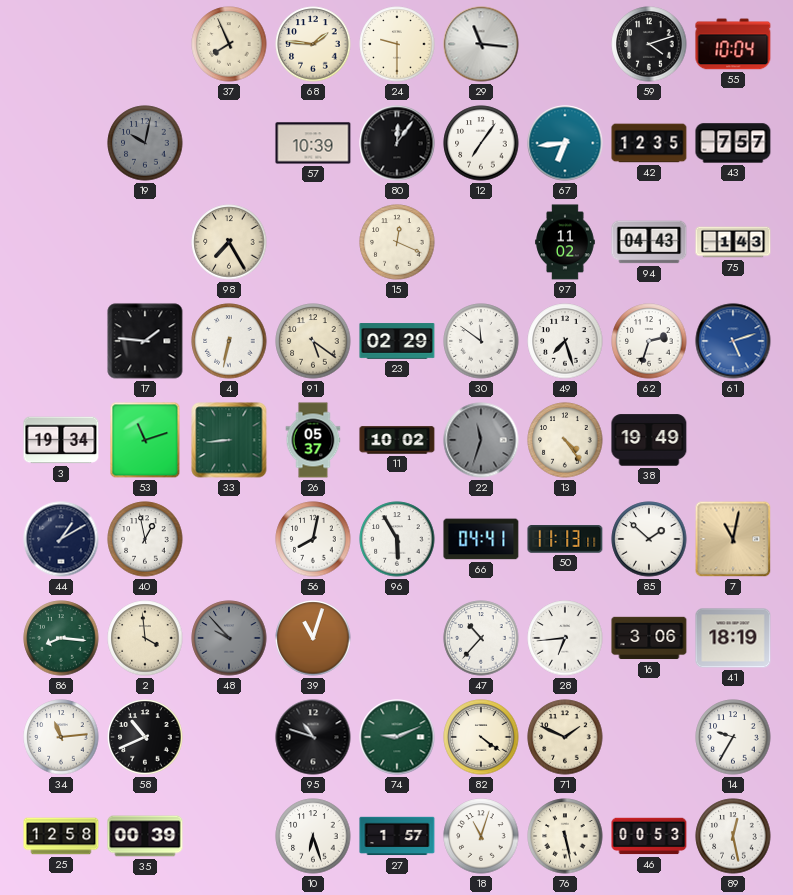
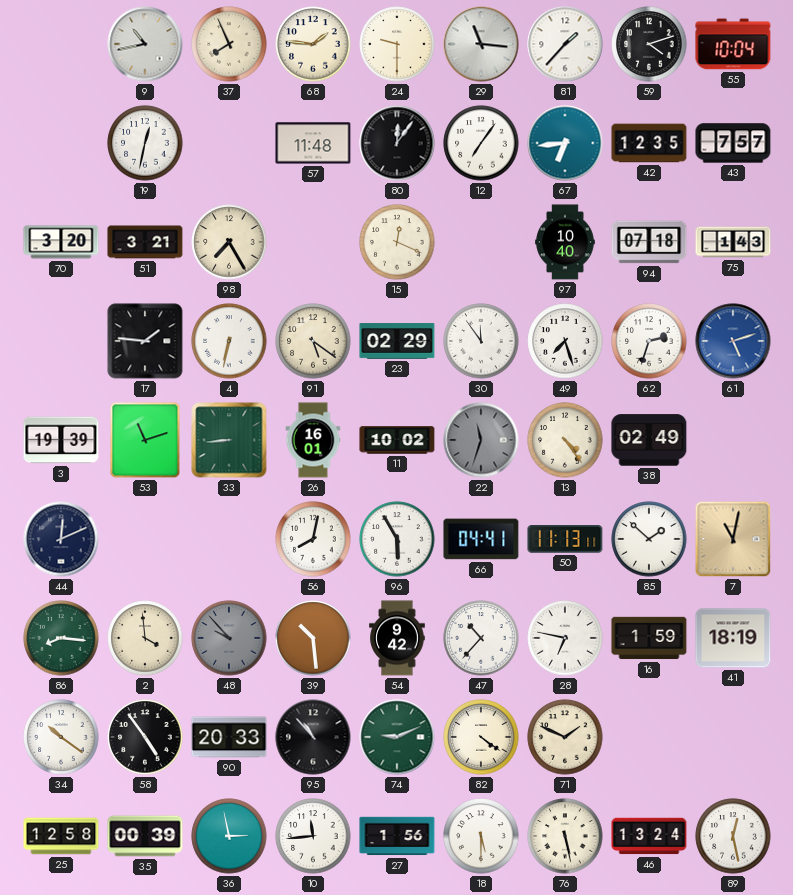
9: none -> 10:43
81: none -> 1:37
19: 10:02 -> 12:32
19 dial: grey -> white
57: 10:39 -> 11:48
70: none -> 3:20
51: none -> 3:21
97: 11:02 -> 10:40
94: 04:43 -> 07:18
30: 11:51 -> 11:54
3: 19:34 -> 19:39
26: 05:37 -> 16:01
38: 19:49 -> 02:49
44: 1:10 -> 12:11
40: 12:58 -> none
39: 11:03 -> 10:29
54: none -> 9:42
28: 6:44 -> 6:47
16: 3:06 -> 1:59
34: 11:14 -> 10:21
58: 10:41 -> 4:54
90: none -> 20:33
95: 10:48 -> 10:53
14: 9:35 -> none
36: none -> 2:58
10: 6:27 -> 11:44
27: 1:57 -> 1:56
18: 11:03 -> 5:30
46: 00:53 -> 13:24
